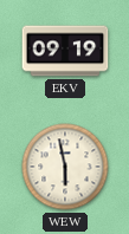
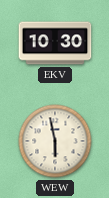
EKV: 09:19 -> 10:30
